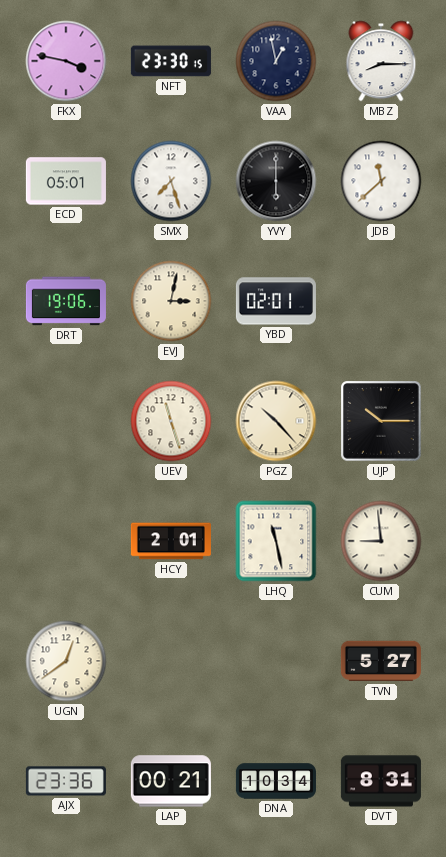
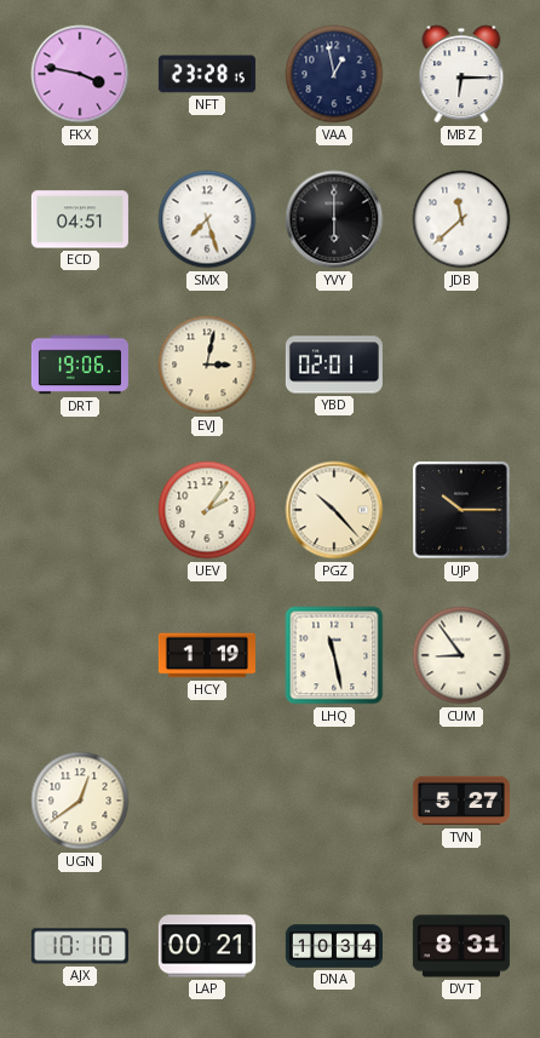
NFT: 23:30 -> 23:28
MBZ: 8:15 -> 6:15
ECD: 05:01 -> 04:51
UEV: 11:27 -> 2:06
HCY: 2:01 -> 1:19
CUM: 8:59 -> 8:54
AJX: 23:36 -> 10:10
